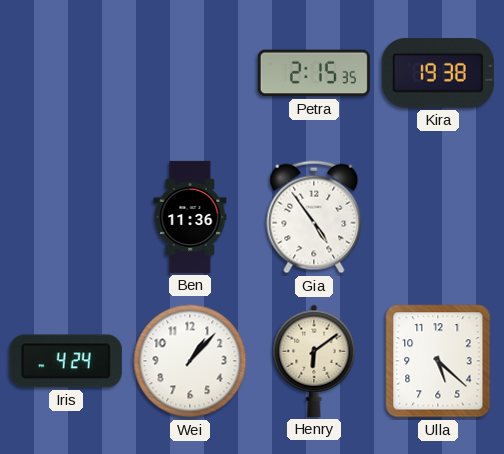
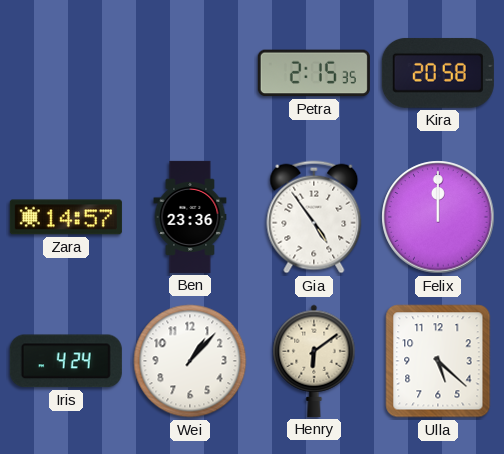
Kira: 19:38 -> 20:58
Zara: none -> 14:57
Ben: 11:36 -> 23:36
Felix: none -> 12:00
